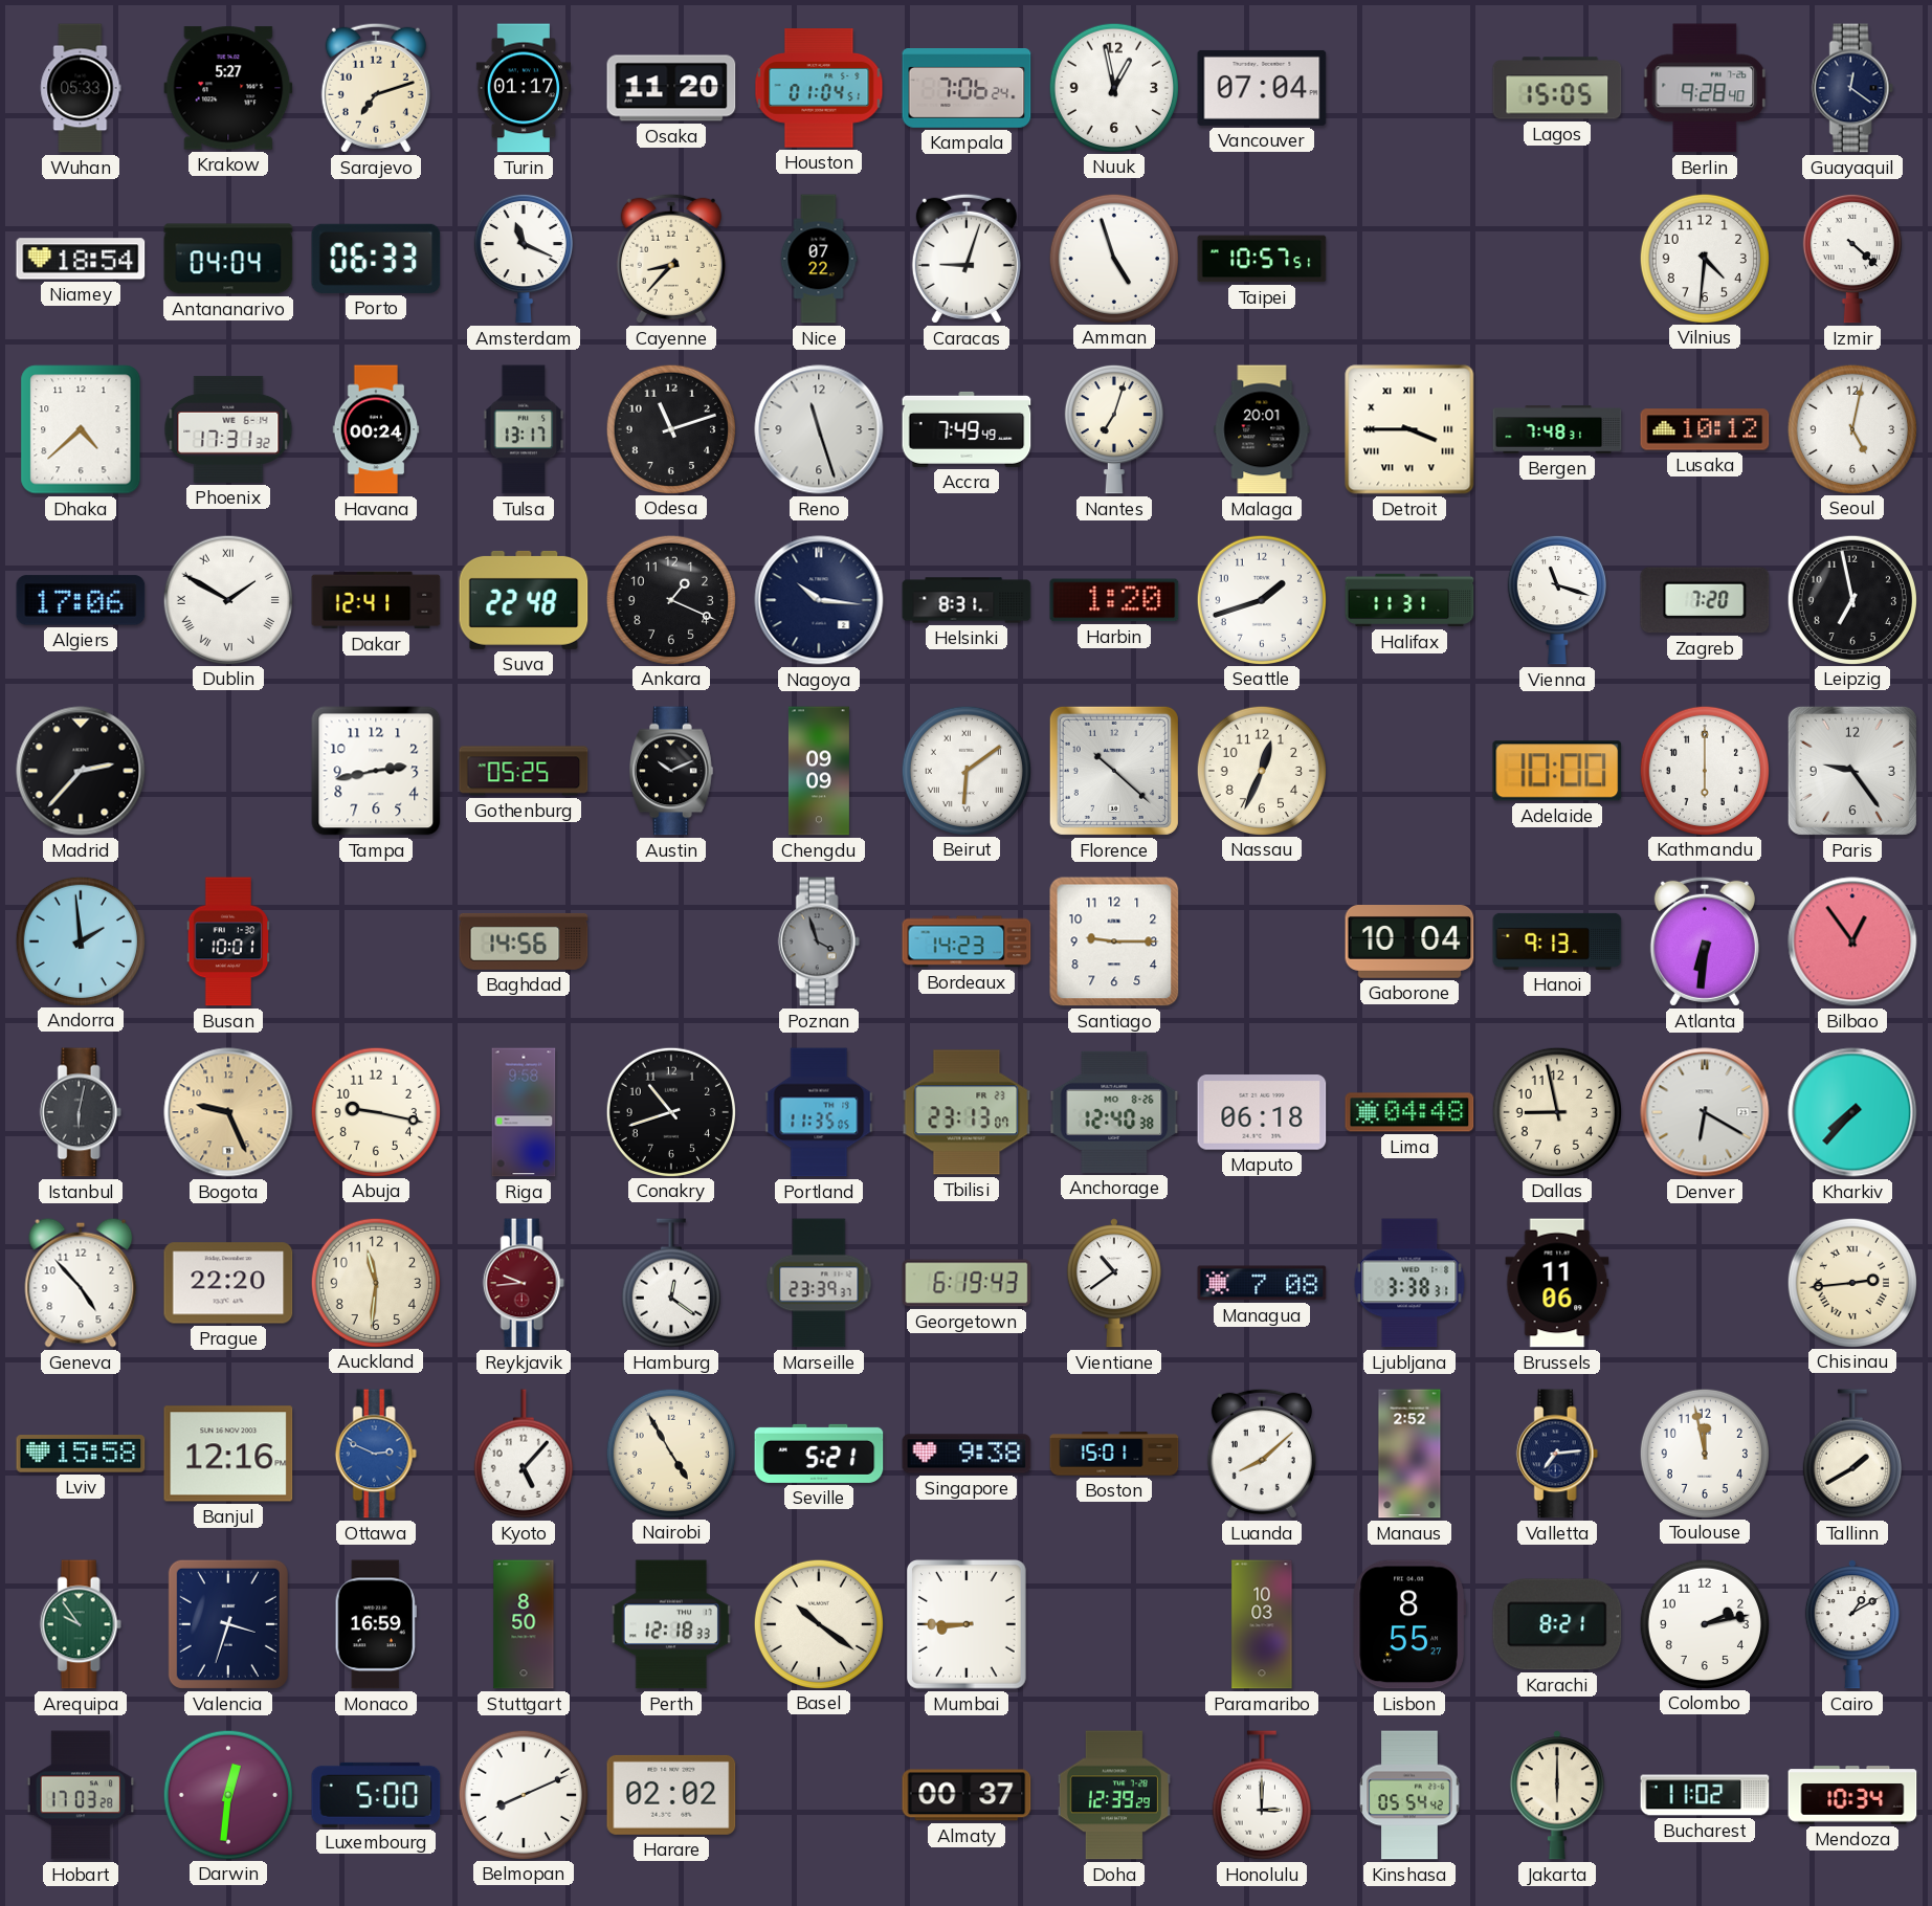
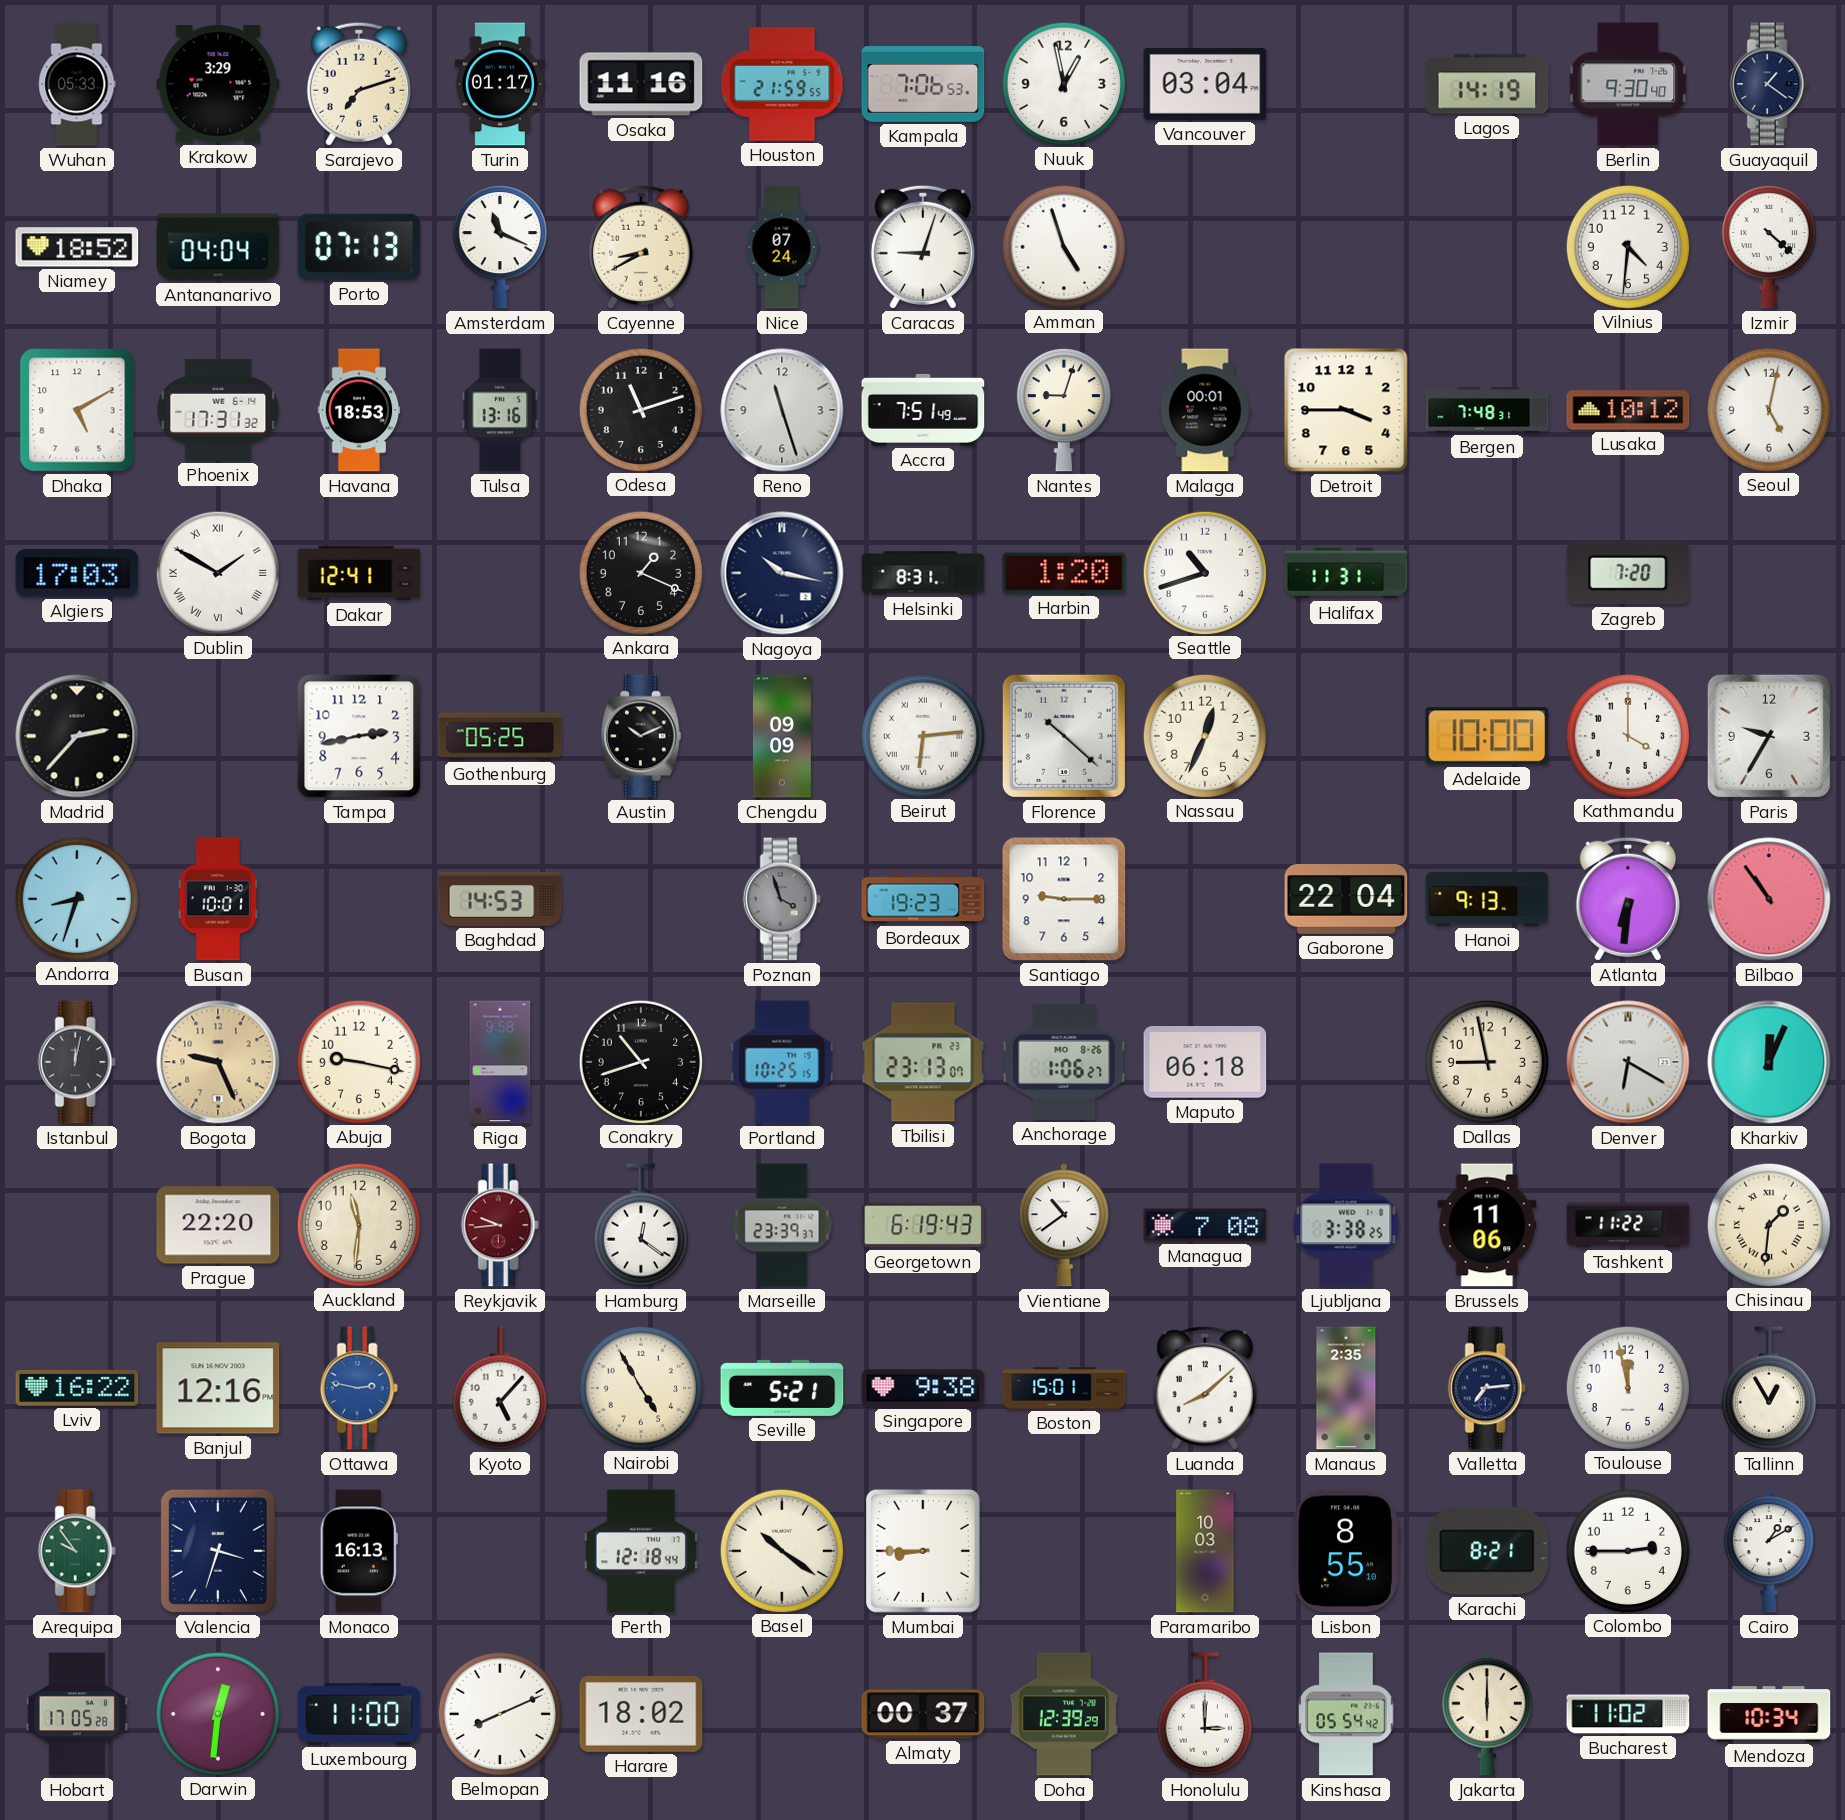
Krakow: 5:27 -> 3:29
Osaka: 11:20 -> 11:16
Houston: 01:04 -> 21:59
Kampala: 7:06:24 -> 7:06:53
Vancouver: 07:04 -> 03:04
Lagos: 15:05 -> 14:19
Berlin: 9:28 -> 9:30
Guayaquil: 12:21 -> 1:21
Niamey: 18:54 -> 18:52
Porto: 06:33 -> 07:13
Cayenne: 8:37 -> 8:40
Nice: 07:22 -> 07:24
Taipei: 10:57 -> none
Dhaka: 4:38 -> 5:10
Havana: 00:24 -> 18:53
Tulsa: 13:17 -> 13:16
Accra: 7:49 -> 7:51
Nantes: 7:03 -> 9:03
Malaga: 20:01 -> 00:01
Detroit numerals: Roman -> Arabic
Algiers: 17:06 -> 17:03
Suva: 22:48 -> none
Nagoya: 10:16 -> 10:17
Seattle: 1:42 -> 10:42
Vienna: 11:18 -> none
Leipzig: 6:58 -> none
Beirut: 6:09 -> 6:14
Kathmandu: 6:00 -> 4:00
Paris: 9:24 -> 9:35
Andorra: 1:59 -> 8:33
Baghdad: 14:56 -> 14:53
Bordeaux: 14:23 -> 19:23
Gaborone: 10:04 -> 22:04
Bilbao: 12:54 -> 10:54
Istanbul: 6:02 -> 12:02
Portland: 11:35 -> 10:25
Anchorage: 12:40 -> 1:06
Lima: 04:48 -> none
Kharkiv: 7:37 -> 12:04
Geneva: 4:53 -> none
Ljubljana: 3:38:31 -> 3:38:25
Tashkent: none -> 11:22
Chisinau: 2:44 -> 1:31
Lviv: 15:58 -> 16:22
Ottawa: 2:49 -> 2:47
Manaus: 2:52 -> 2:35
Tallinn: 1:40 -> 12:55
Monaco: 16:59 -> 16:13
Stuttgart: 8:50 -> none
Perth: 12:18:33 -> 12:18:44
Lisbon: 8:55:27 -> 8:55:10
Colombo: 2:13 -> 2:45
Hobart: 17:03 -> 17:05
Luxembourg: 5:00 -> 11:00
Harare: 02:02 -> 18:02
